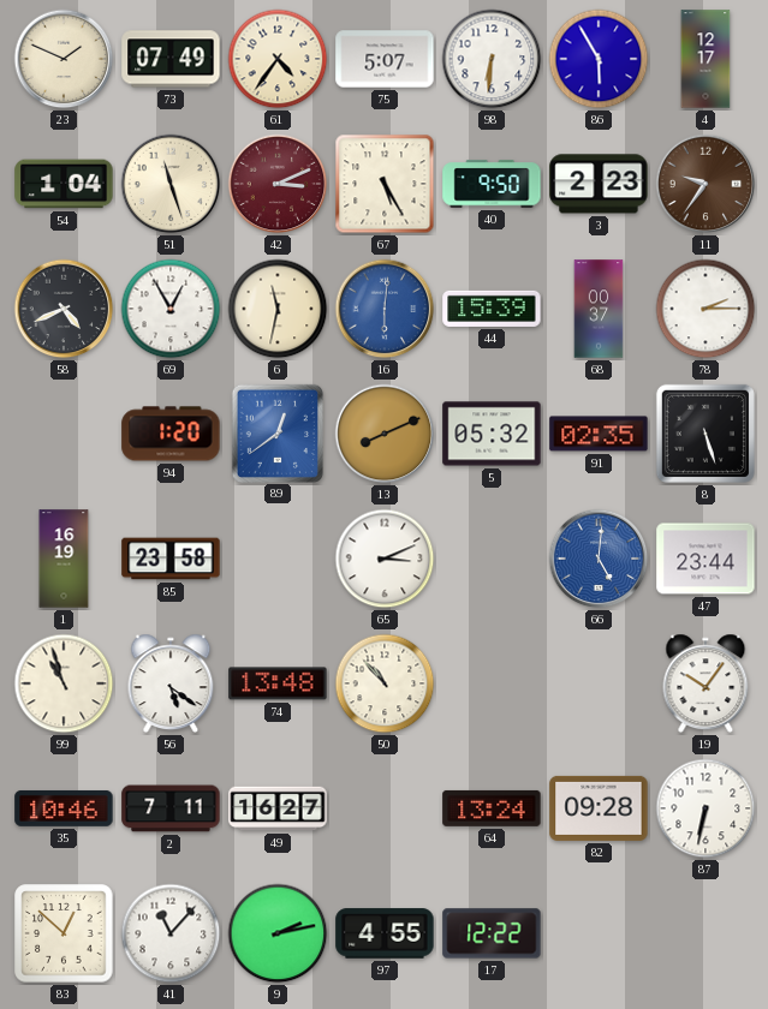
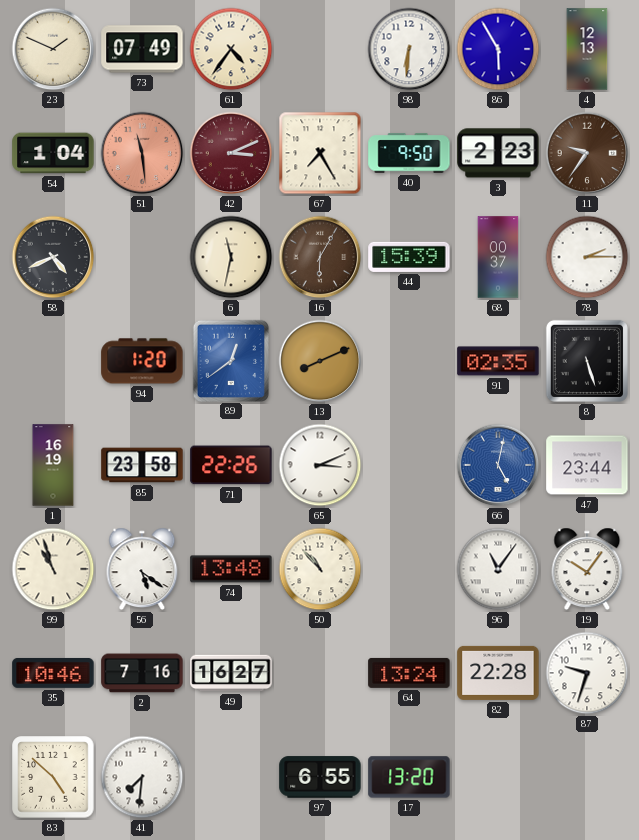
75: 5:07 -> none
4: 12:17 -> 12:13
51: 11:27 -> 11:29
51 dial: cream -> salmon
67: 5:25 -> 7:25
69: 12:55 -> none
16: 6:01 -> 6:05
16 dial: blue -> brown
5: 05:32 -> none
71: none -> 22:26
66: 5:01 -> 5:02
96: none -> 11:06
2: 7:11 -> 7:16
82: 09:28 -> 22:28
87: 6:32 -> 9:33
83: 12:52 -> 4:52
41: 11:07 -> 7:31
9: 2:13 -> none
97: 4:55 -> 6:55
17: 12:22 -> 13:20
